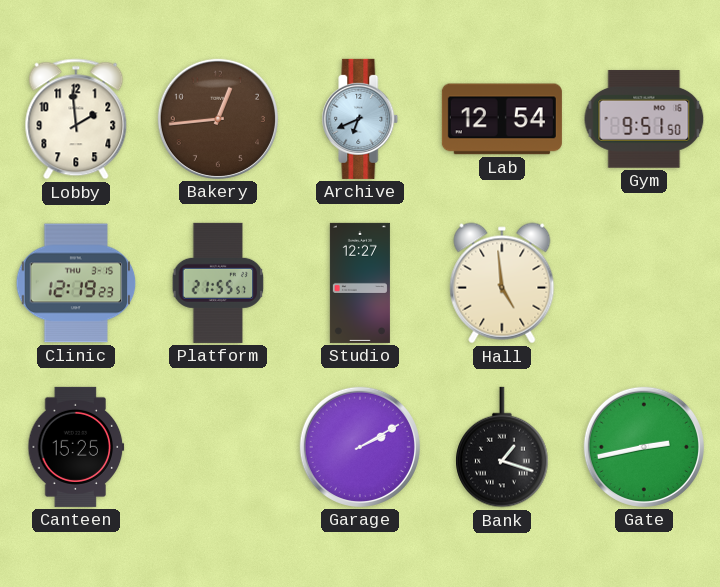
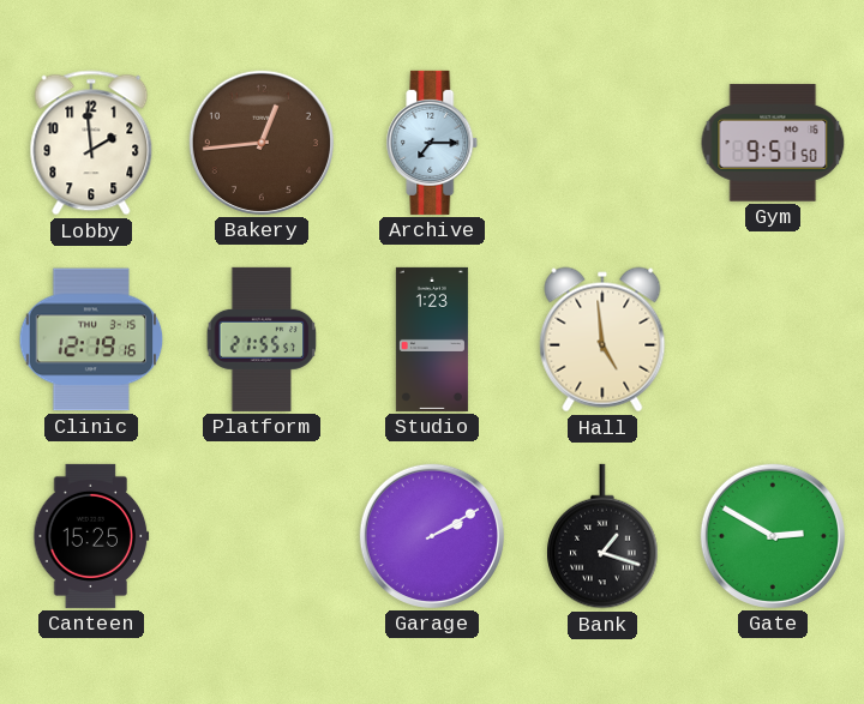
Archive: 6:41 -> 7:15
Lab: 12:54 -> none
Clinic: 12:19:23 -> 12:19:16
Studio: 12:27 -> 1:23
Gate: 2:43 -> 2:50
